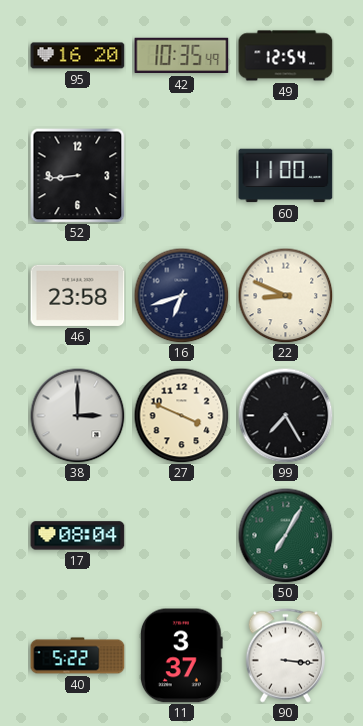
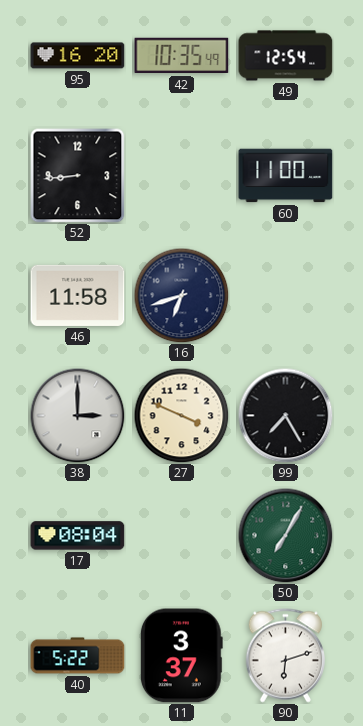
46: 23:58 -> 11:58
22: 8:49 -> none
90: 3:16 -> 6:12
